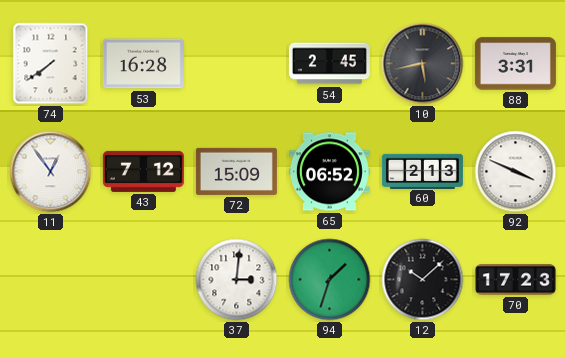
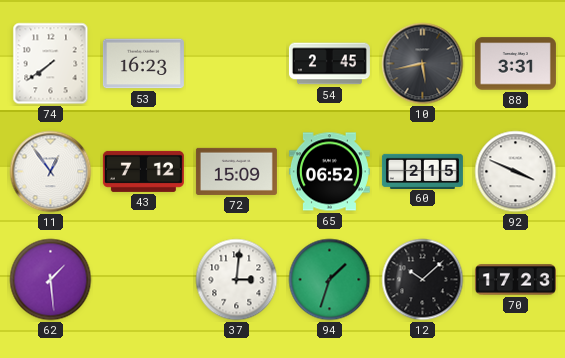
53: 16:28 -> 16:23
60: 2:13 -> 2:15
62: none -> 1:29
